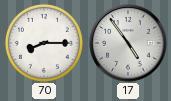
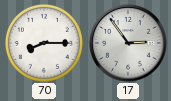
17: 4:54 -> 2:54
